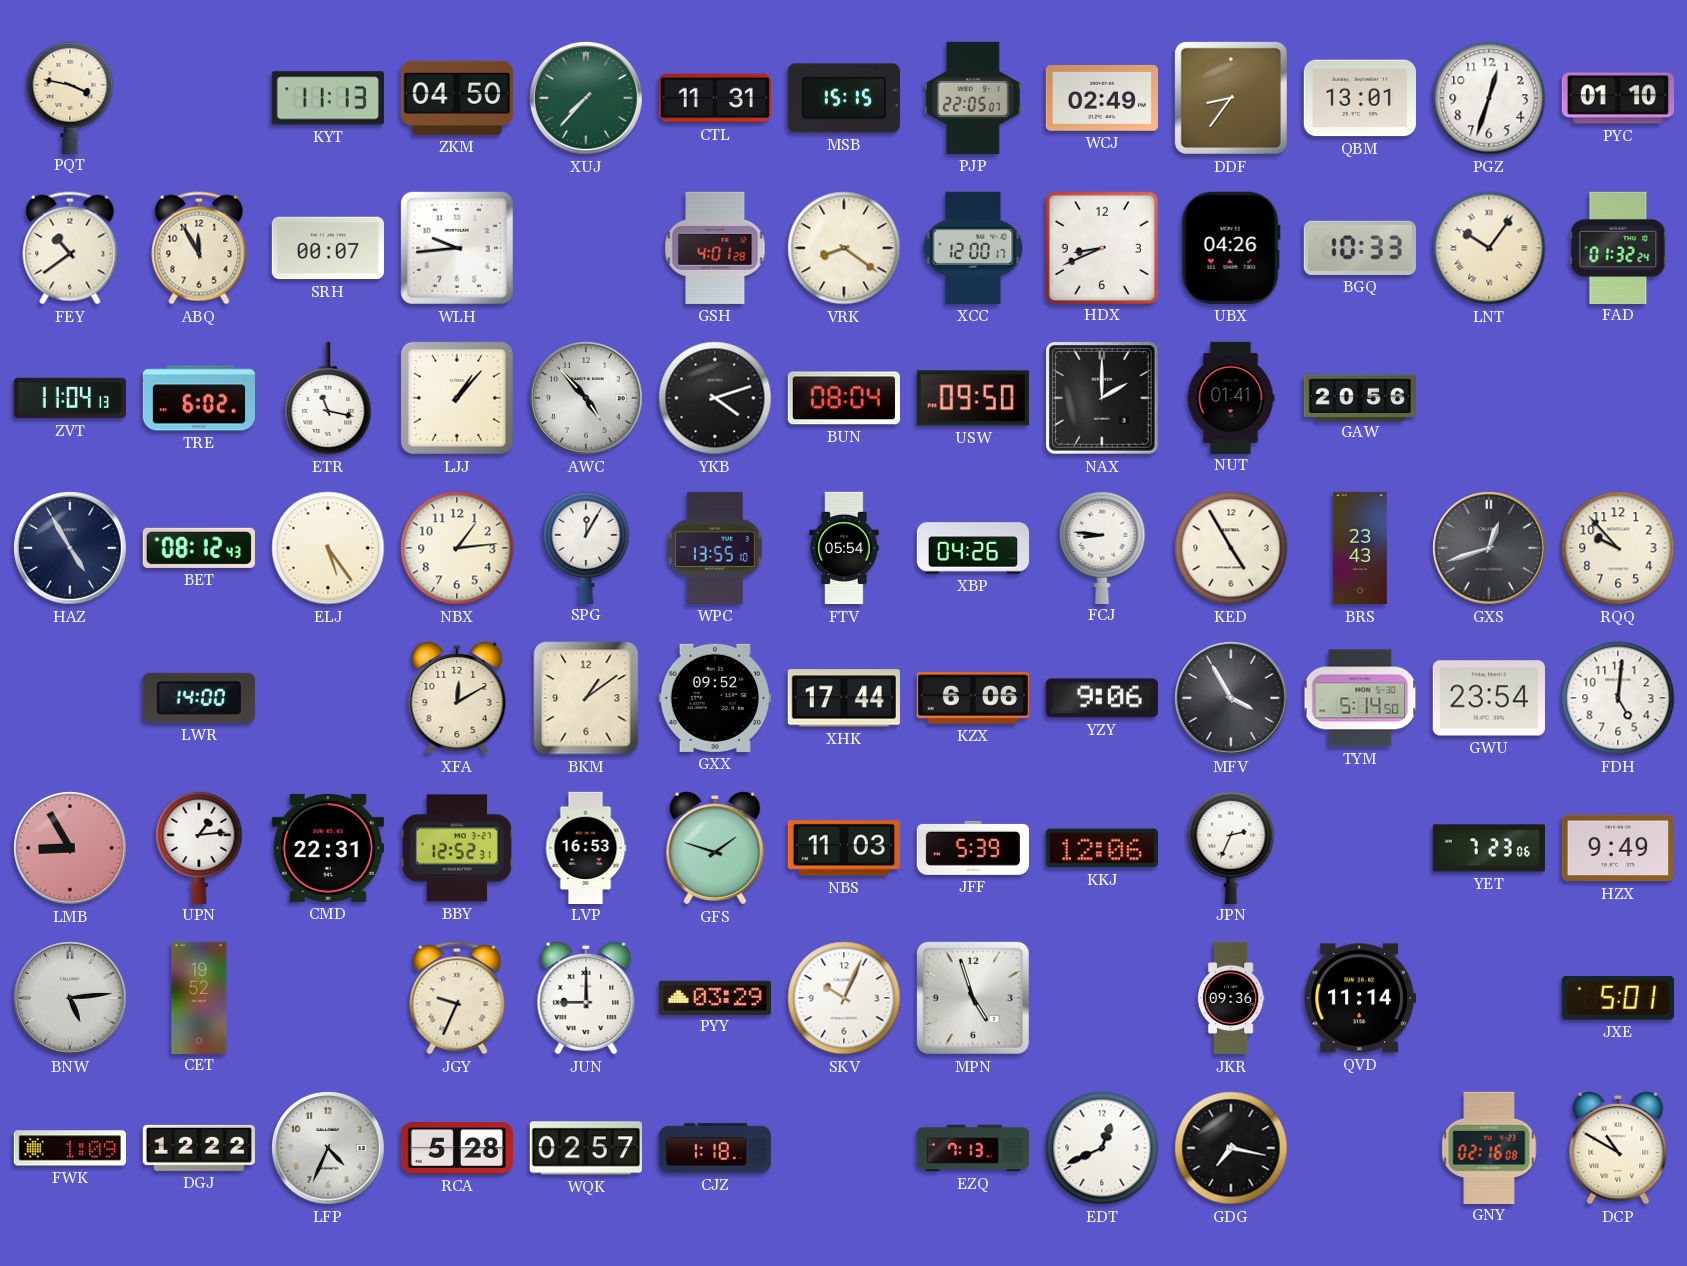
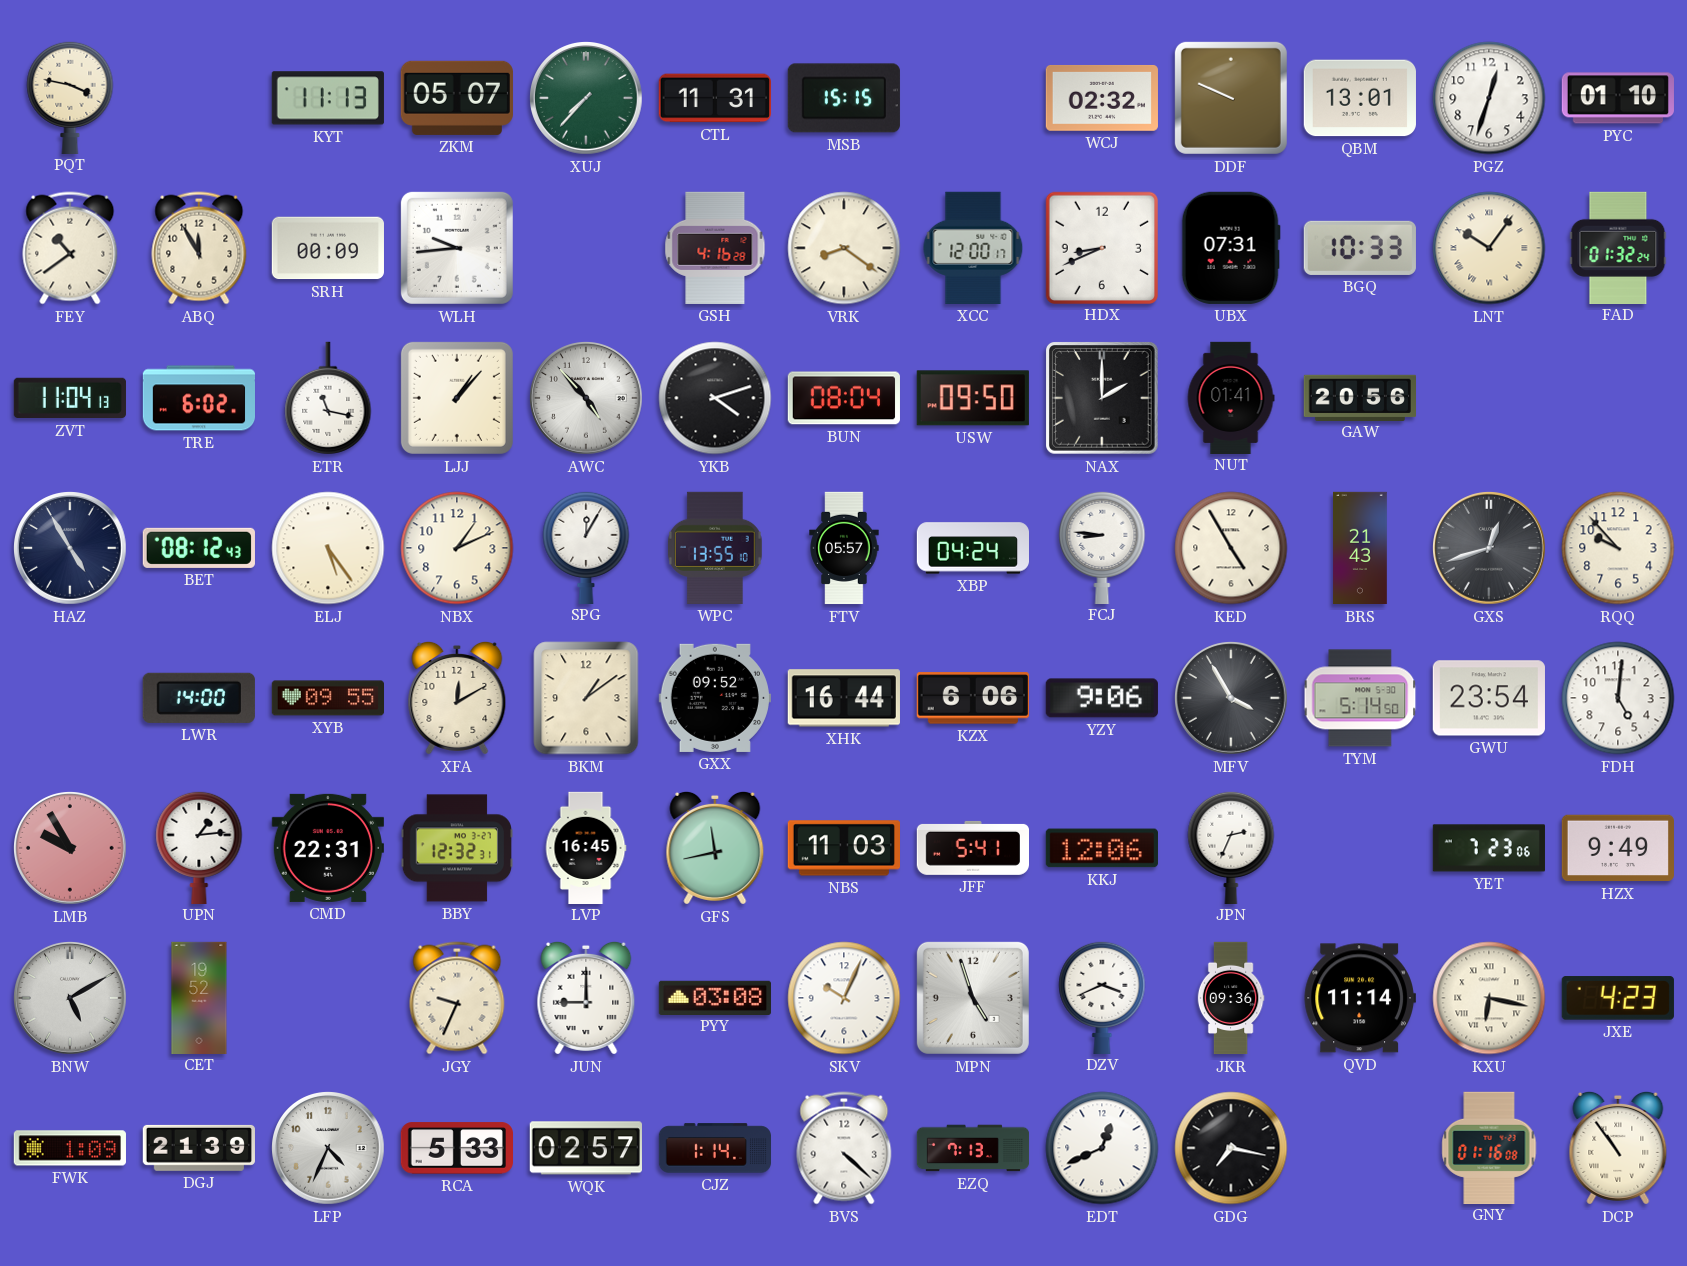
ZKM: 04:50 -> 05:07
PJP: 22:05 -> none
WCJ: 02:49 -> 02:32
DDF: 8:36 -> 9:49
SRH: 00:07 -> 00:09
GSH: 4:01 -> 4:16
UBX: 04:26 -> 07:31
NBX: 1:14 -> 1:11
FTV: 05:54 -> 05:57
XBP: 04:26 -> 04:24
BRS: 23:43 -> 21:43
XYB: none -> 09:55
XHK: 17:44 -> 16:44
LMB: 8:55 -> 9:55
BBY: 12:52 -> 12:32
LVP: 16:53 -> 16:45
GFS: 1:48 -> 11:43
JFF: 5:39 -> 5:41
BNW: 5:14 -> 5:10
PYY: 03:29 -> 03:08
DZV: none -> 3:41
KXU: none -> 6:17
JXE: 5:01 -> 4:23
DGJ: 12:22 -> 21:39
RCA: 5:28 -> 5:33
CJZ: 1:18 -> 1:14
BVS: none -> 4:22
GNY: 02:16 -> 01:16
DCP: 10:50 -> 10:54
